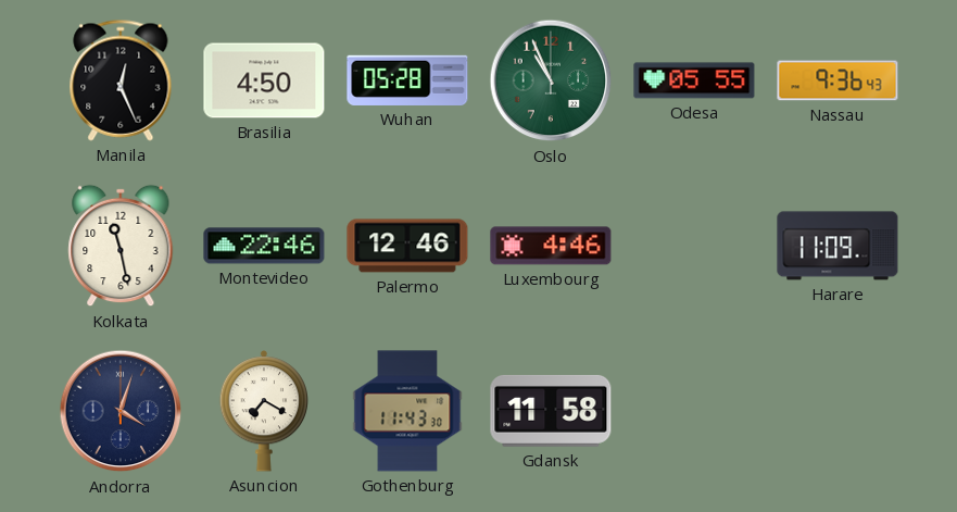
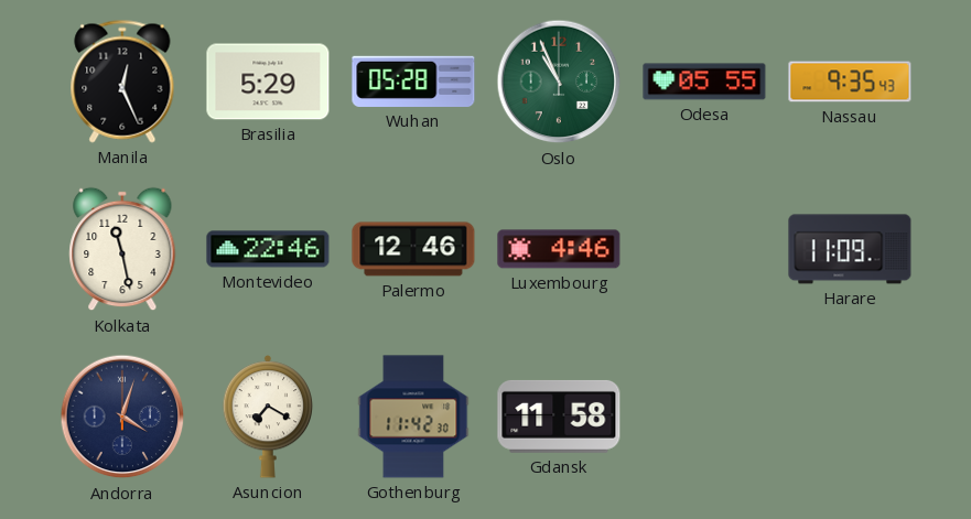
Brasilia: 4:50 -> 5:29
Nassau: 9:36 -> 9:35
Gothenburg: 11:43 -> 11:42
